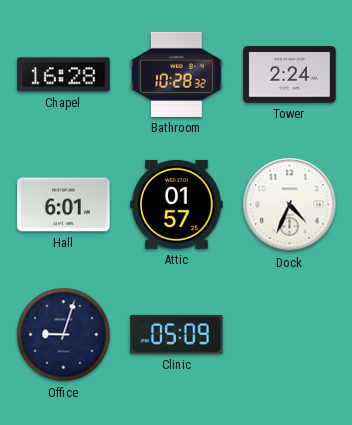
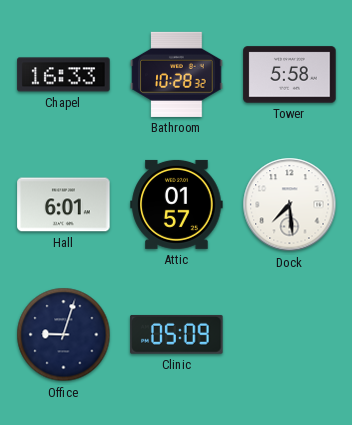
Chapel: 16:28 -> 16:33
Tower: 2:24 -> 5:58
Dock: 4:34 -> 7:29
